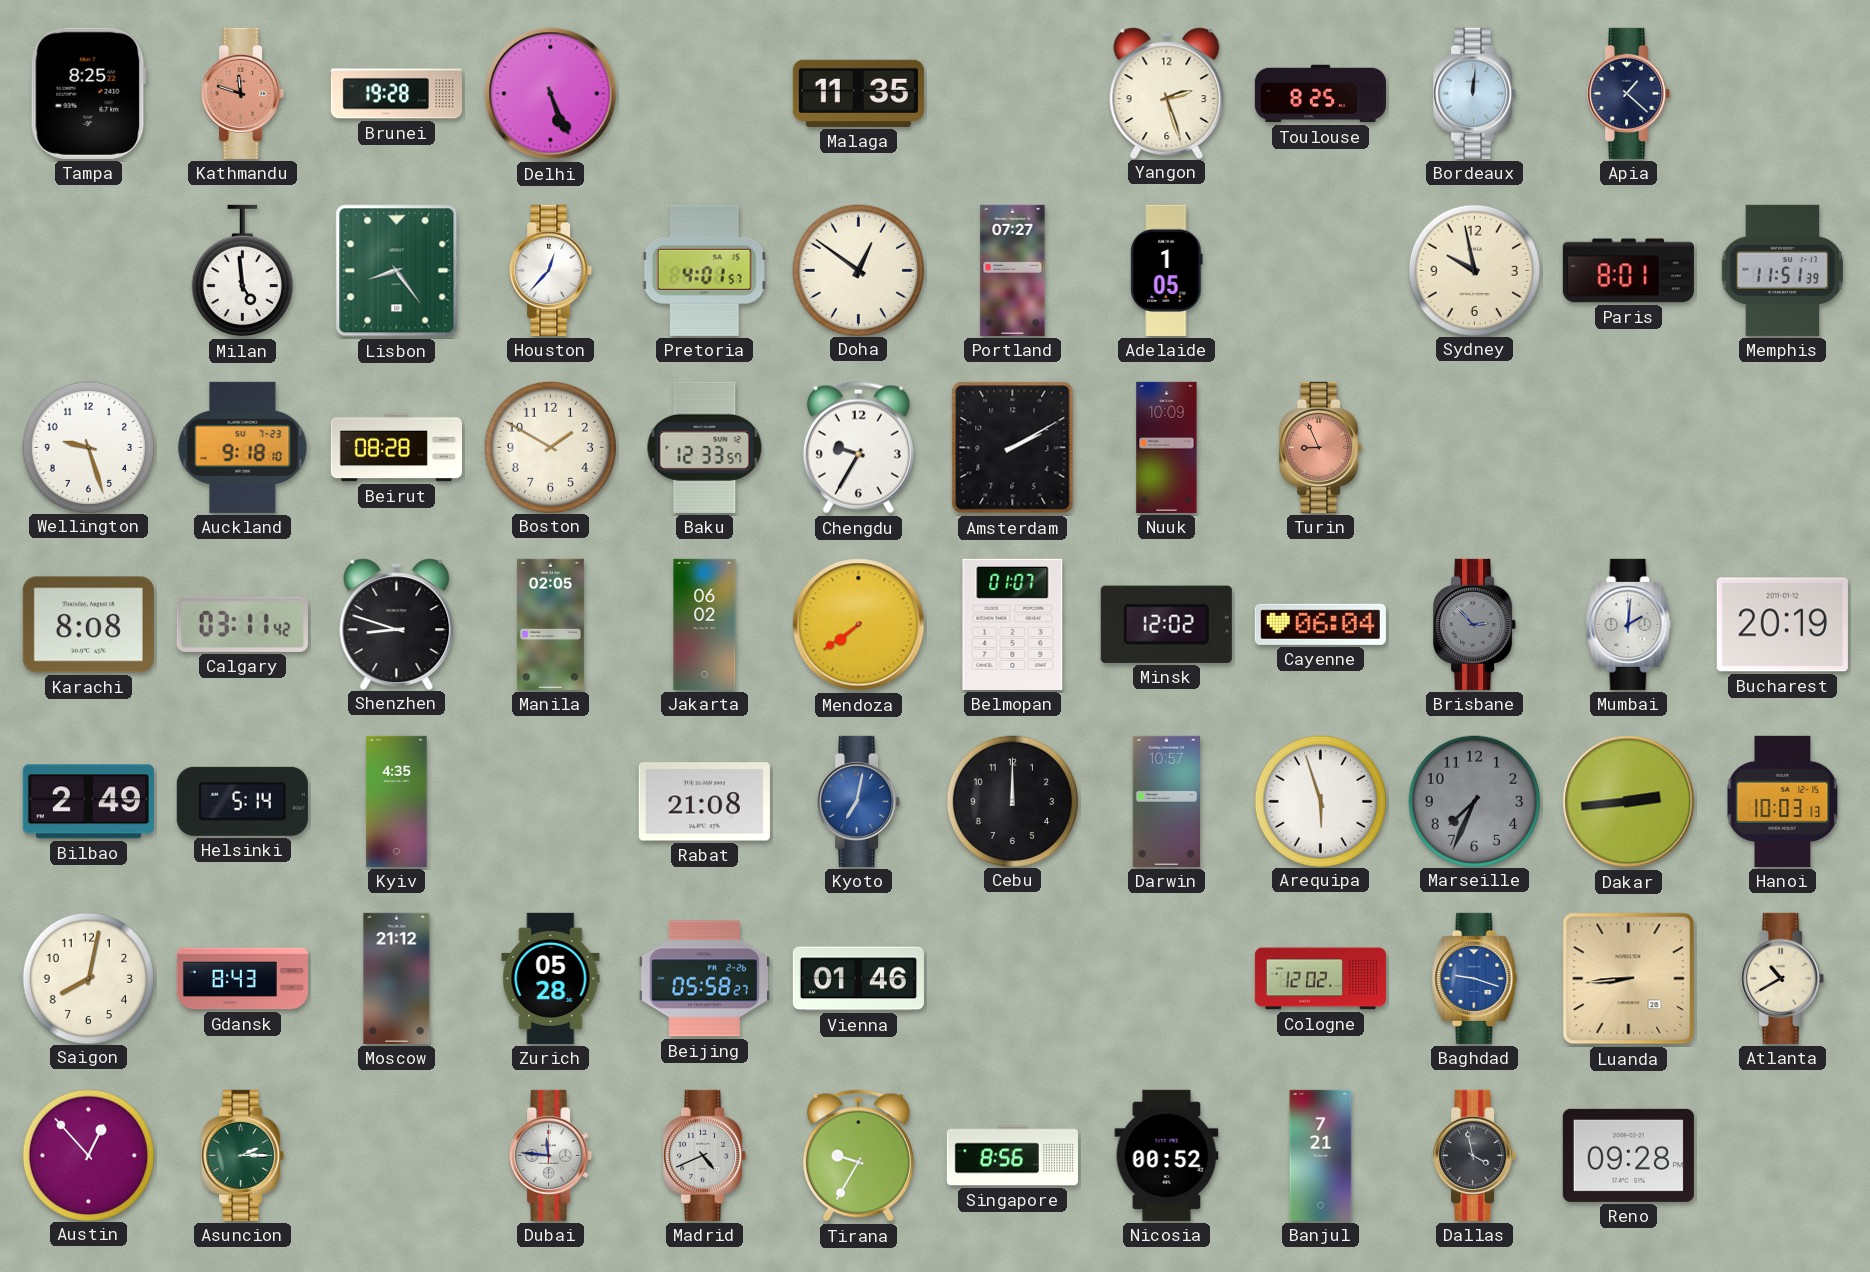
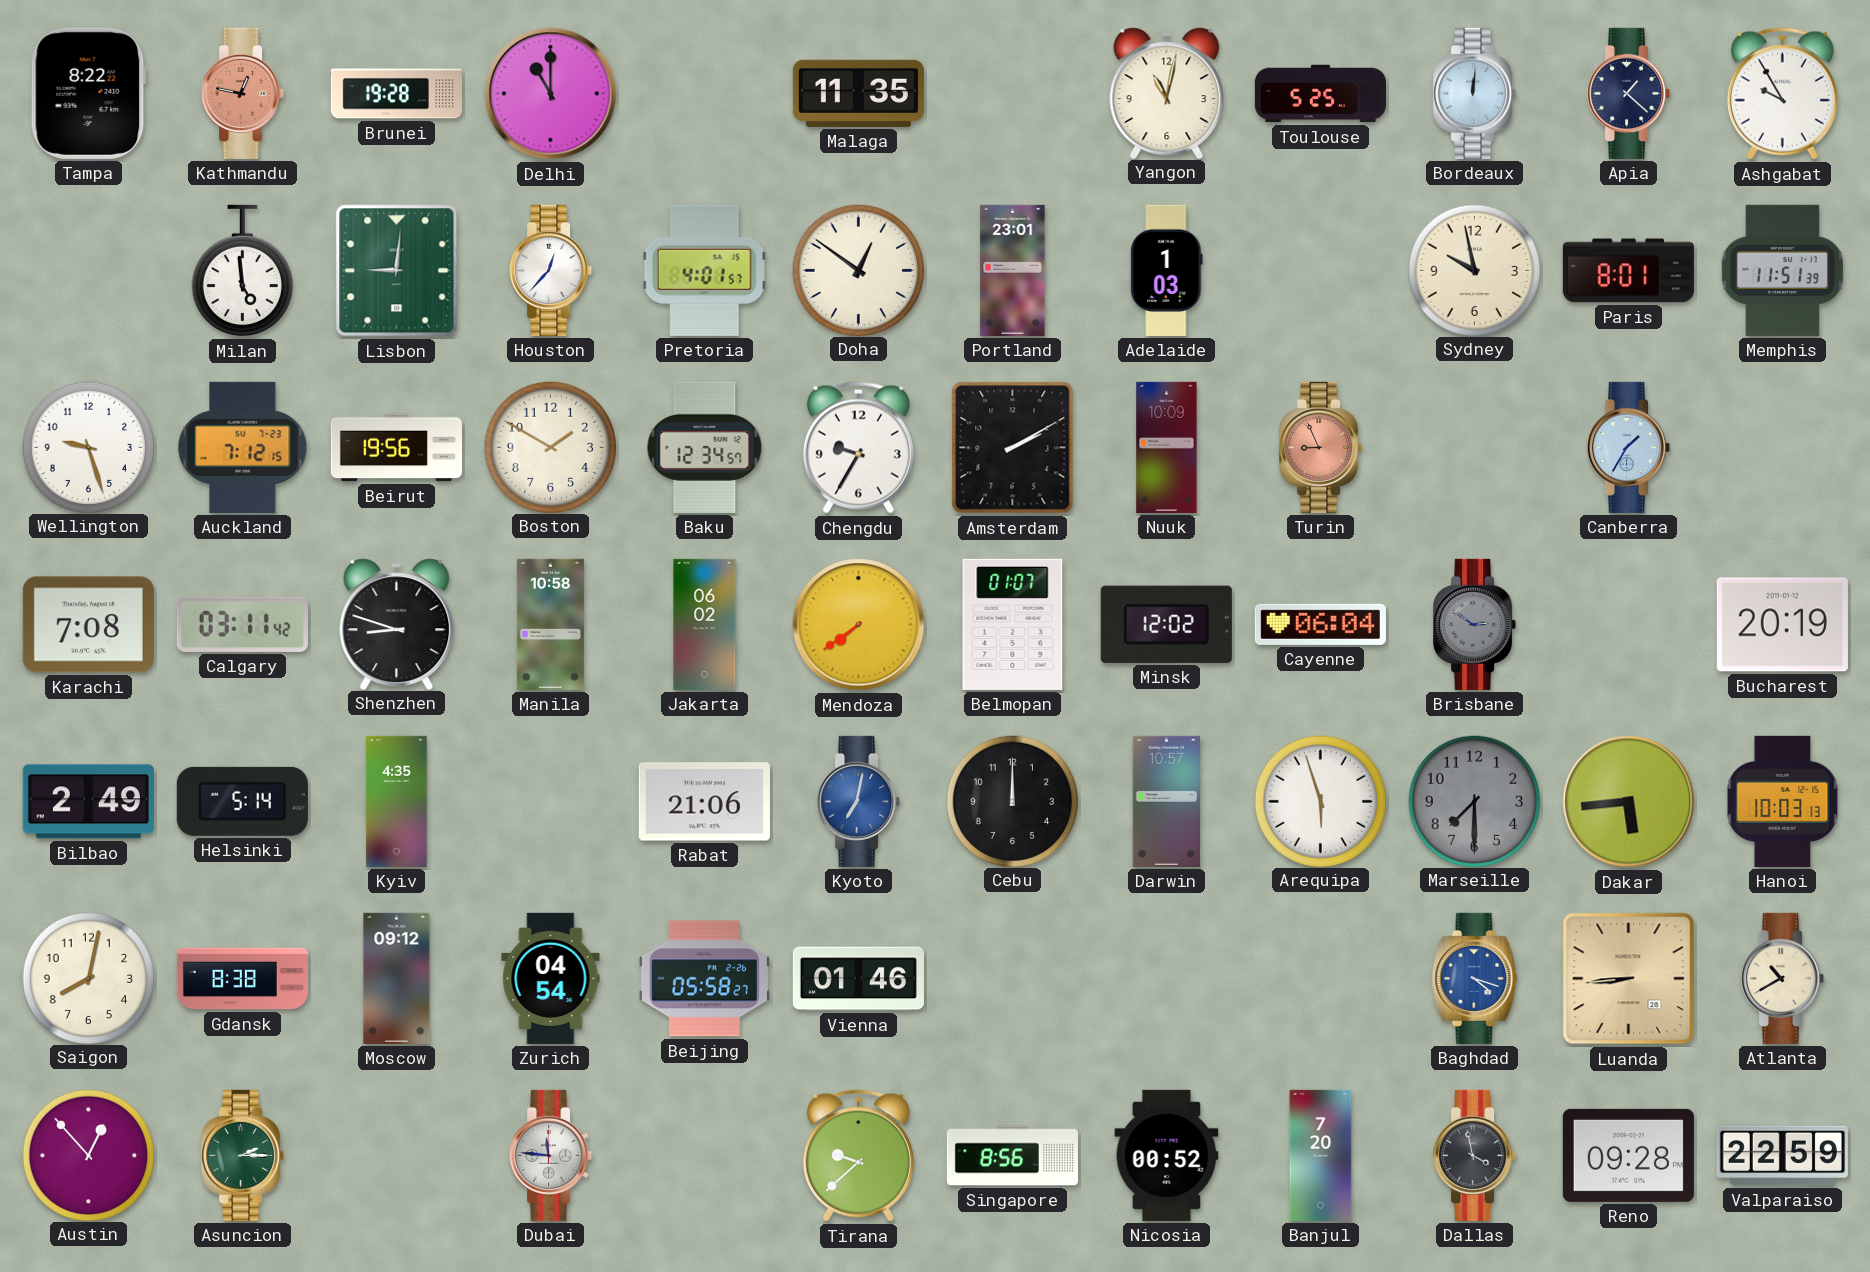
Tampa: 8:25 -> 8:22
Kathmandu: 11:48 -> 12:47
Delhi: 5:26 -> 11:00
Yangon: 2:27 -> 11:02
Toulouse: 8:25 -> 5:25
Ashgabat: none -> 9:55
Lisbon: 8:24 -> 9:01
Portland: 07:27 -> 23:01
Adelaide: 1:05 -> 1:03
Auckland: 9:18 -> 7:12
Beirut: 08:28 -> 19:56
Baku: 12:33 -> 12:34
Canberra: none -> 1:35
Karachi: 8:08 -> 7:08
Manila: 02:05 -> 10:58
Brisbane: 2:53 -> 2:51
Mumbai: 2:01 -> none
Rabat: 21:08 -> 21:06
Marseille: 7:34 -> 7:30
Dakar: 2:44 -> 5:44
Gdansk: 8:43 -> 8:38
Moscow: 21:12 -> 09:12
Zurich: 05:28 -> 04:54
Cologne: 12:02 -> none
Baghdad: 9:18 -> 4:18
Madrid: 4:41 -> none
Tirana: 9:35 -> 9:38
Banjul: 7:21 -> 7:20
Valparaiso: none -> 22:59
